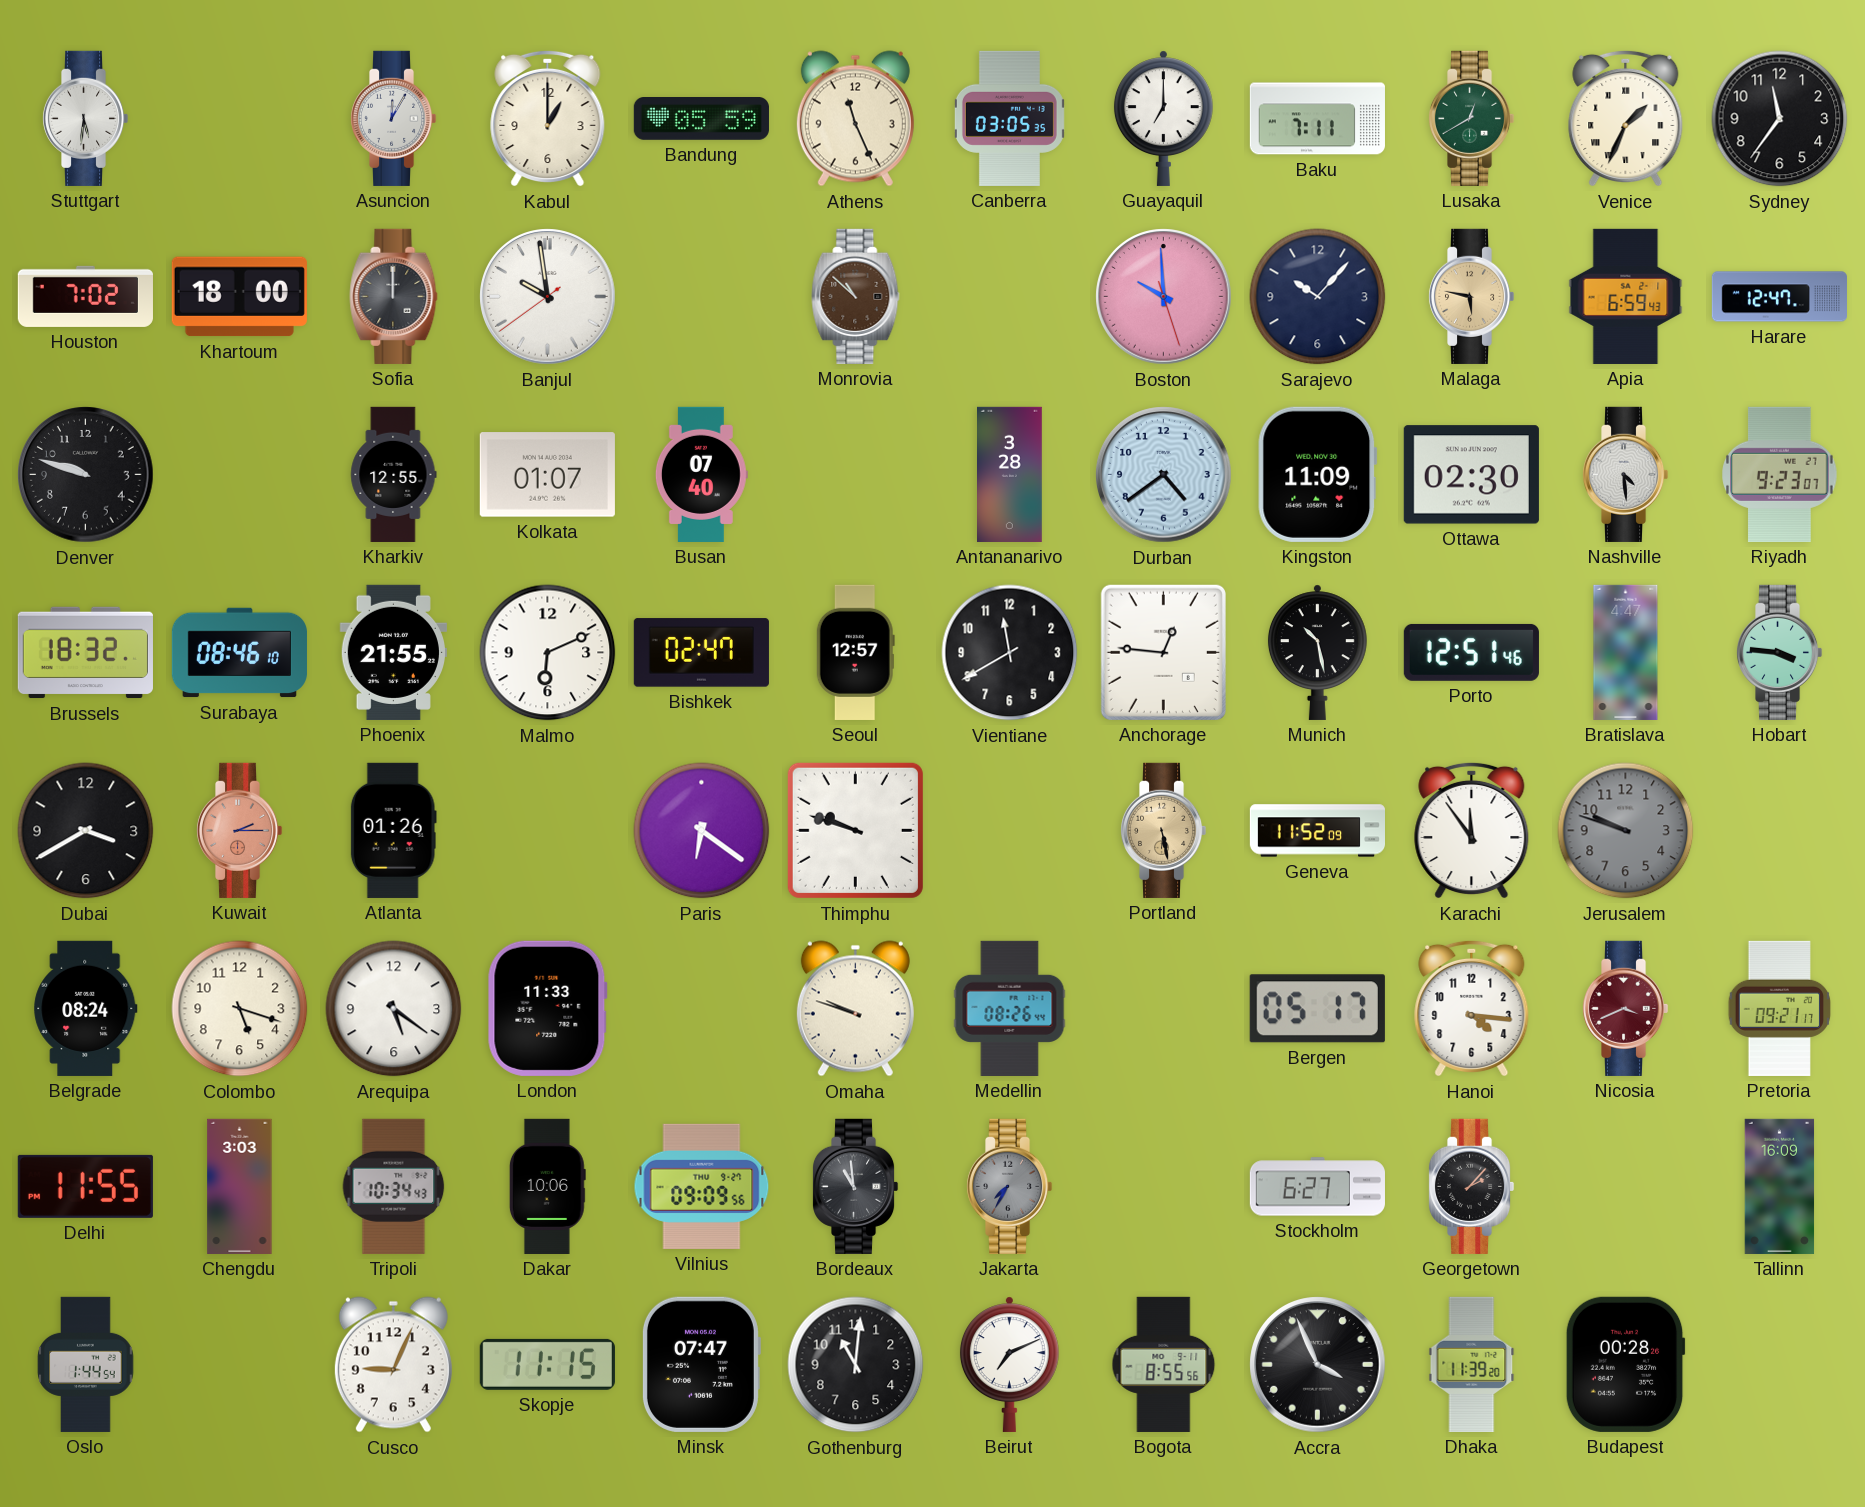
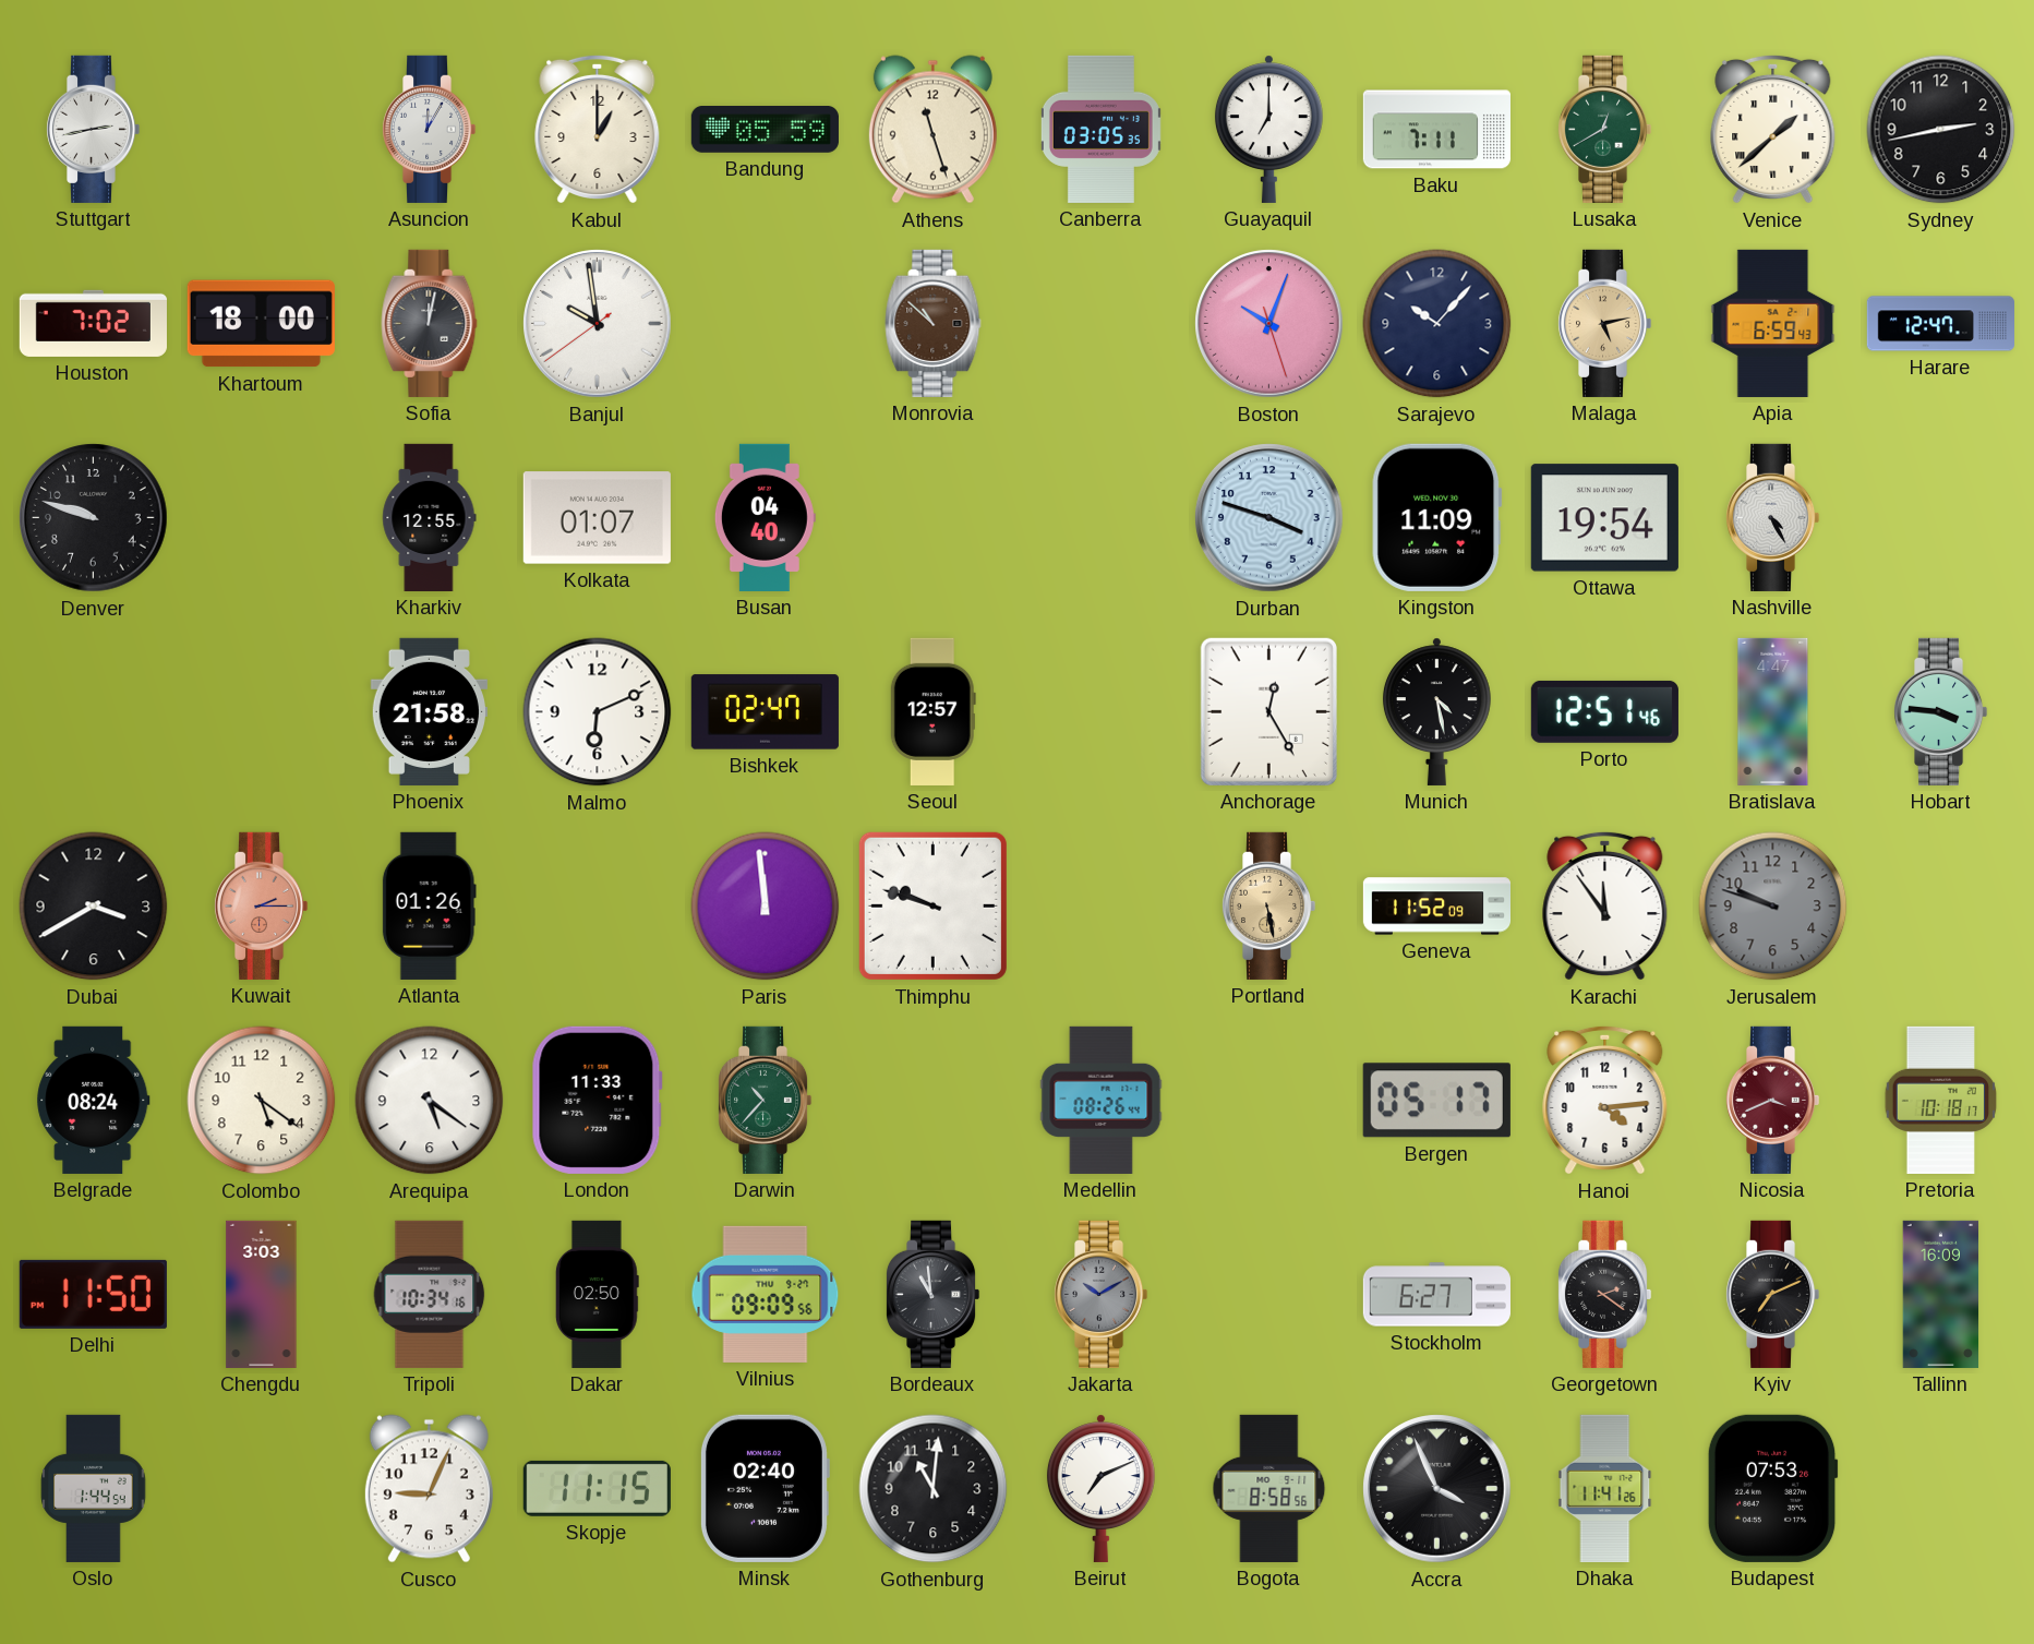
Stuttgart: 5:31 -> 2:43
Athens: 11:26 -> 11:27
Venice: 1:34 -> 1:38
Sydney: 11:36 -> 2:43
Sofia: 12:00 -> 12:02
Boston: 9:59 -> 10:03
Malaga: 5:47 -> 5:13
Busan: 07:40 -> 04:40
Antananarivo: 3:28 -> none
Durban: 4:39 -> 3:48
Ottawa: 02:30 -> 19:54
Nashville: 4:29 -> 4:25
Riyadh: 9:23 -> none
Brussels: 18:32 -> none
Surabaya: 08:46 -> none
Phoenix: 21:55 -> 21:58
Vientiane: 11:40 -> none
Anchorage: 12:46 -> 12:25
Munich: 10:28 -> 4:28
Paris: 6:21 -> 11:59
Colombo: 5:18 -> 5:21
Darwin: none -> 10:37
Omaha: 9:48 -> none
Hanoi: 4:16 -> 4:14
Pretoria: 09:21 -> 10:18
Delhi: 11:55 -> 11:50
Tripoli: 10:34:43 -> 10:34:16
Dakar: 10:06 -> 02:50
Jakarta: 7:35 -> 10:10
Georgetown: 2:07 -> 2:21
Kyiv: none -> 7:11
Minsk: 07:47 -> 02:40
Bogota: 8:55 -> 8:58
Dhaka: 11:39 -> 11:41
Budapest: 00:28 -> 07:53
